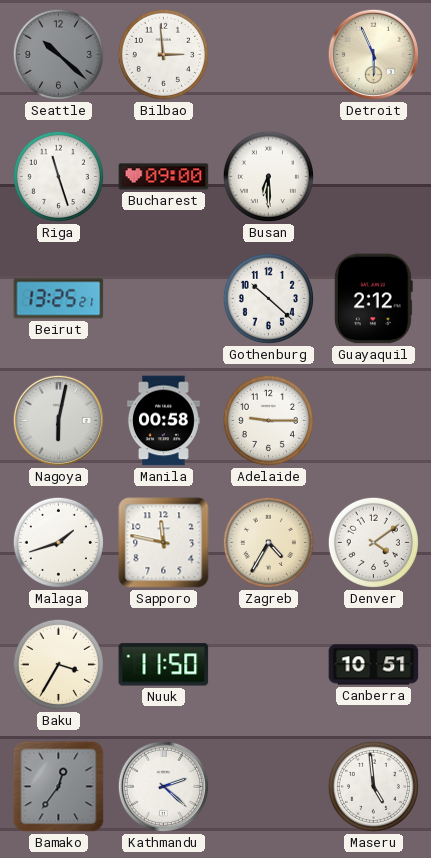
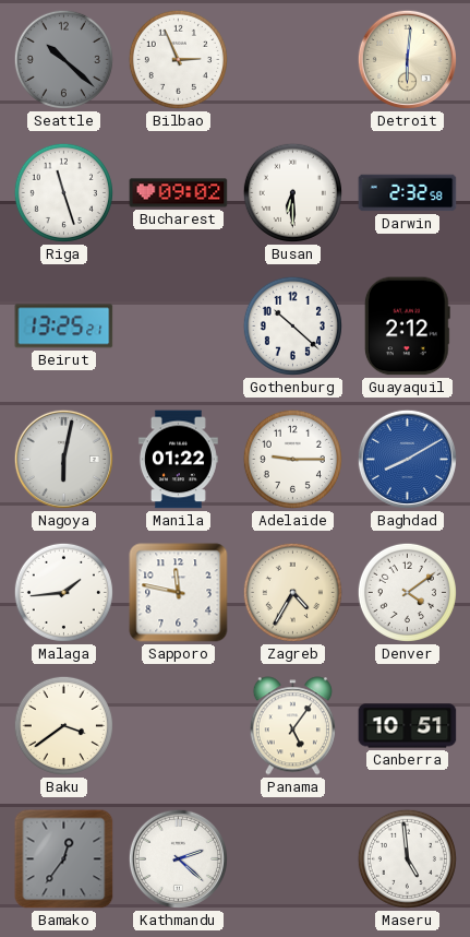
Bilbao: 2:59 -> 2:56
Detroit: 5:56 -> 6:01
Bucharest: 09:00 -> 09:02
Darwin: none -> 2:32
Manila: 00:58 -> 01:22
Baghdad: none -> 8:10
Malaga: 1:42 -> 1:44
Baku: 3:35 -> 3:39
Nuuk: 11:50 -> none
Panama: none -> 5:06
